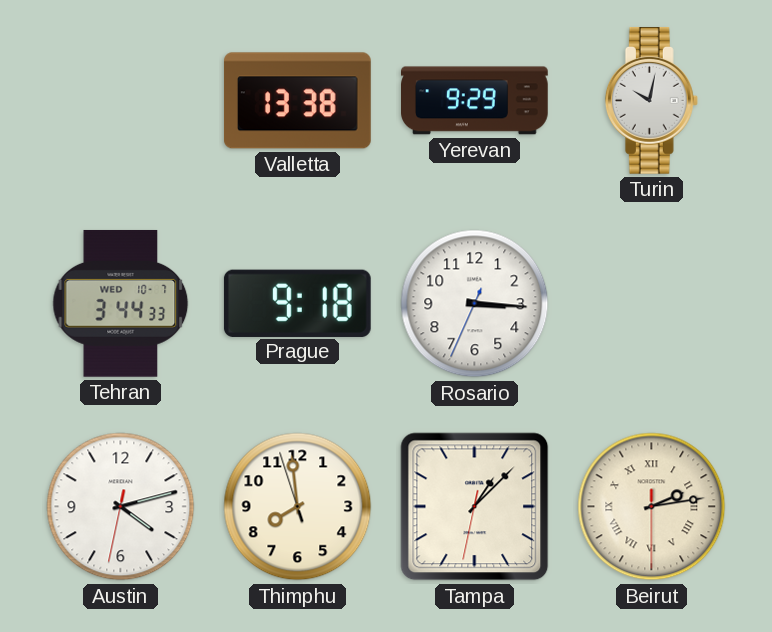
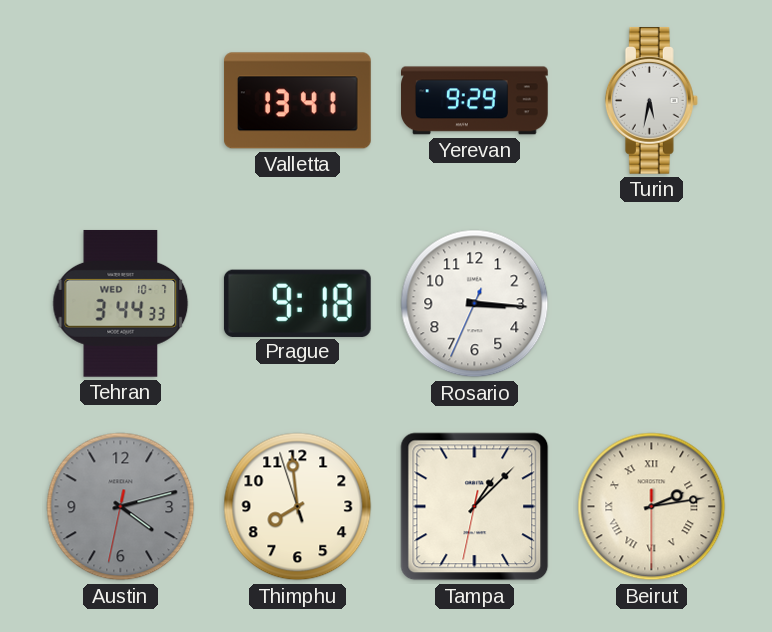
Valletta: 13:38 -> 13:41
Turin: 10:02 -> 5:32
Austin dial: white -> grey
